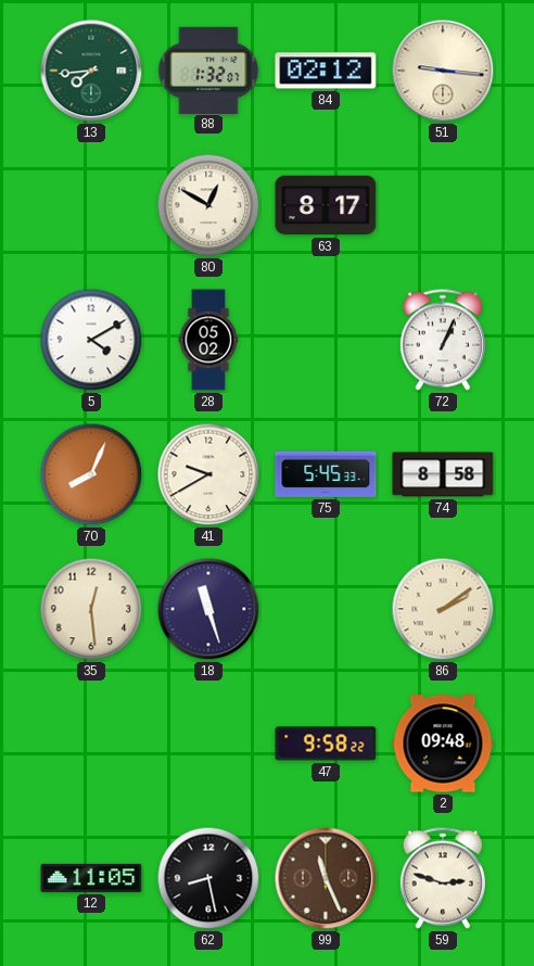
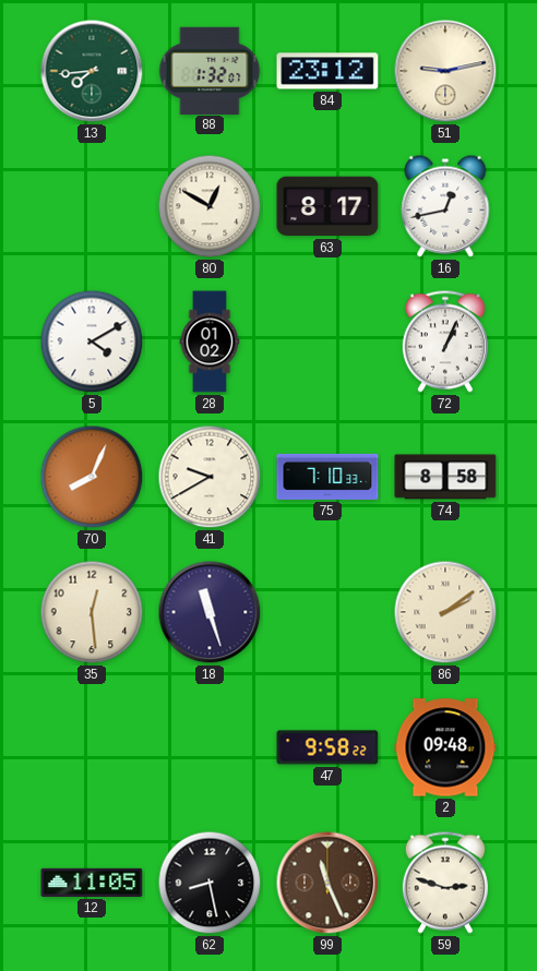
84: 02:12 -> 23:12
51: 9:16 -> 9:13
16: none -> 12:43
28: 05:02 -> 01:02
75: 5:45 -> 7:10
